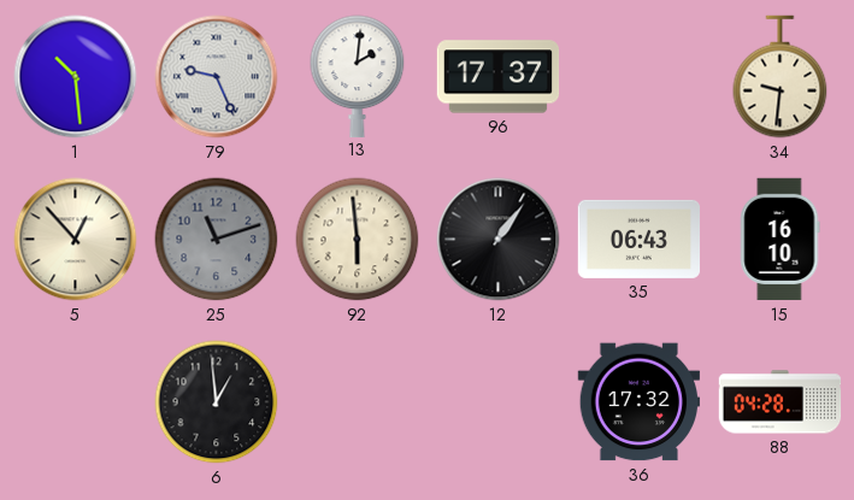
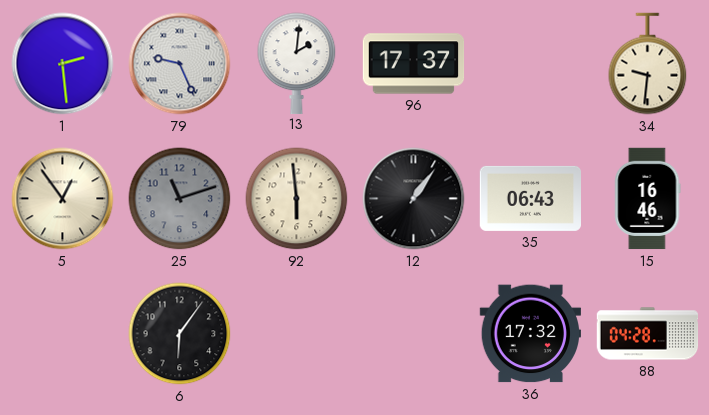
1: 10:29 -> 2:29
5: 12:53 -> 12:54
15: 16:10 -> 16:46
6: 12:59 -> 6:06
